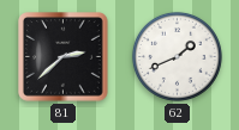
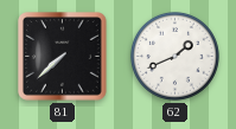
81: 2:38 -> 7:38
